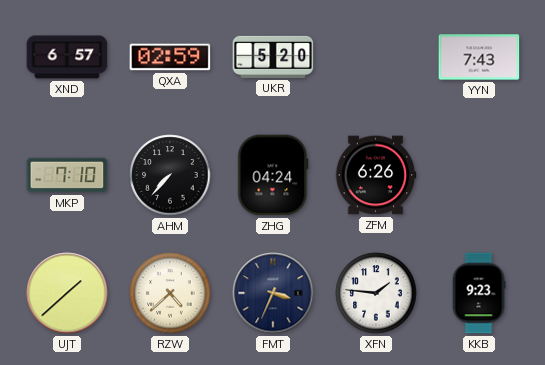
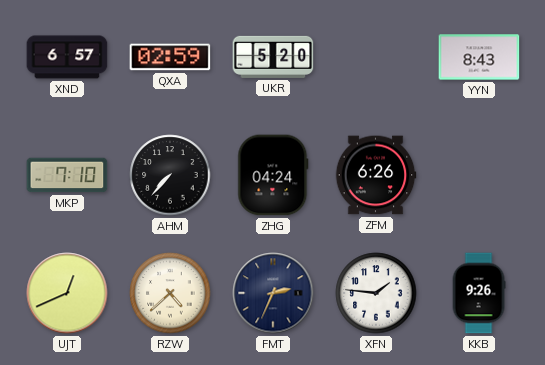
YYN: 7:43 -> 8:43
UJT: 1:38 -> 12:41
FMT: 3:34 -> 2:34
KKB: 9:23 -> 9:26
